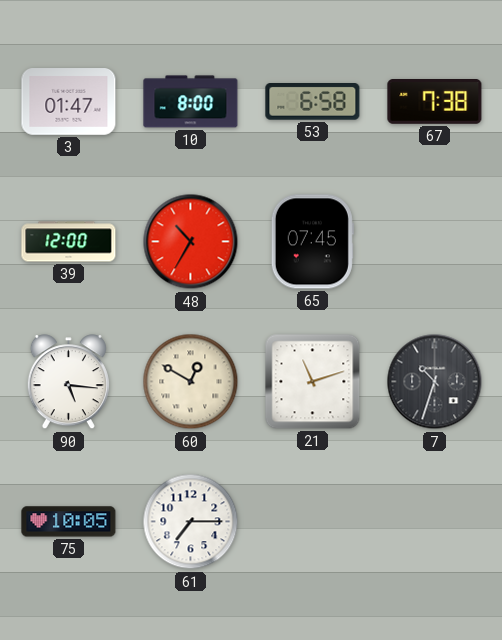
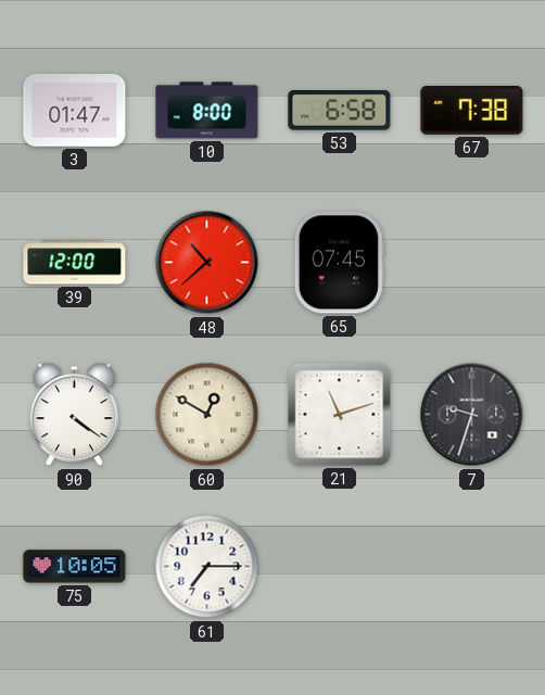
48: 10:35 -> 10:38
90: 5:16 -> 4:21
7: 10:33 -> 9:33
